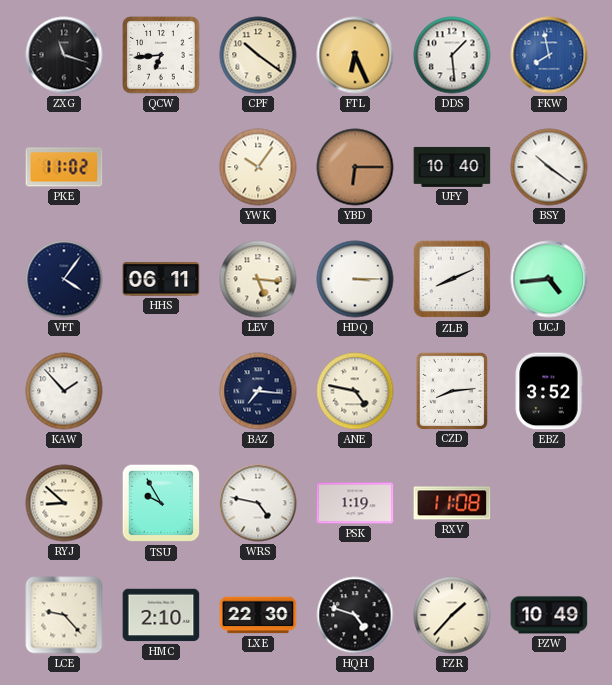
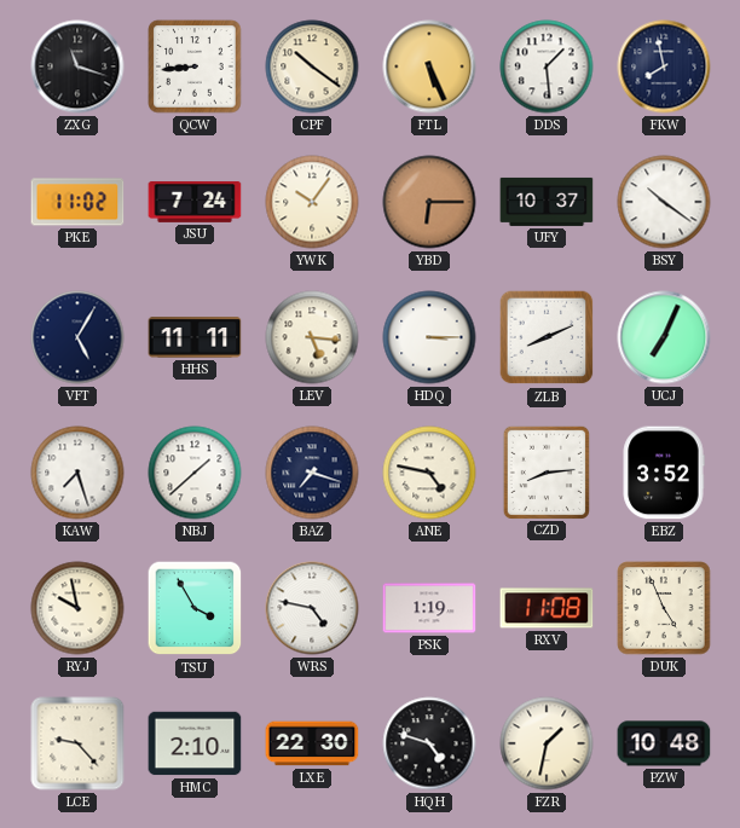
QCW: 6:44 -> 8:44
FTL: 6:26 -> 5:26
FKW dial: blue -> navy
JSU: none -> 7:24
UFY: 10:40 -> 10:37
VFT: 4:06 -> 5:05
HHS: 06:11 -> 11:11
UCJ: 4:44 -> 7:04
KAW: 1:53 -> 7:27
NBJ: none -> 1:38
BAZ: 7:16 -> 7:18
RYJ: 8:52 -> 9:58
TSU: 9:55 -> 3:55
DUK: none -> 4:56
FZR: 1:37 -> 1:32
PZW: 10:49 -> 10:48
